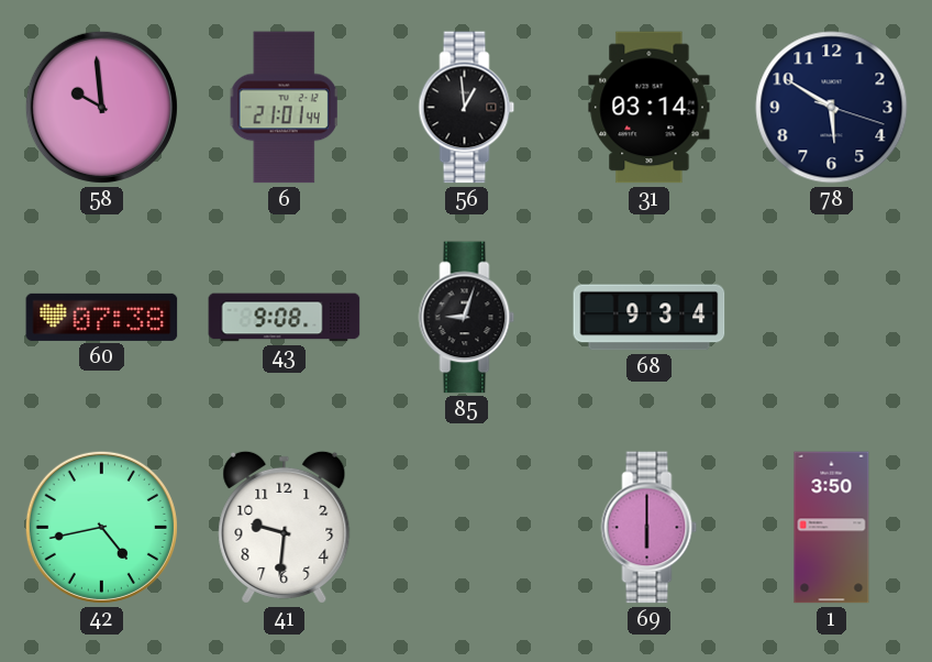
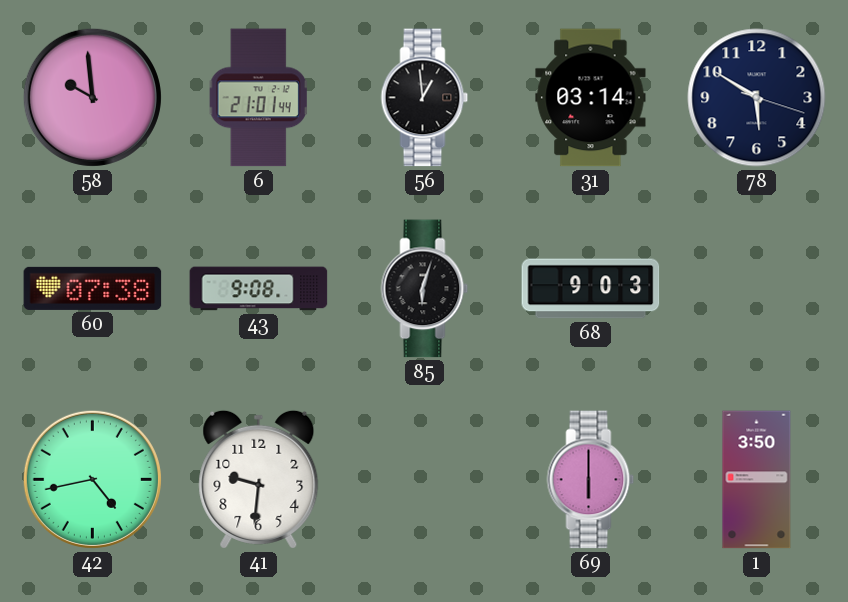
85: 9:03 -> 6:03
68: 9:34 -> 9:03
